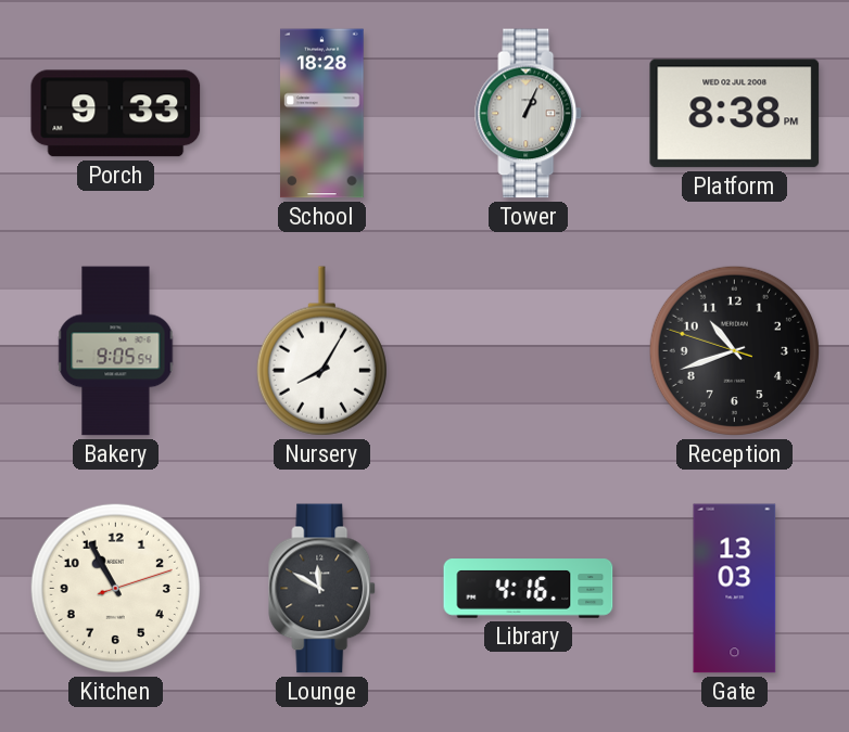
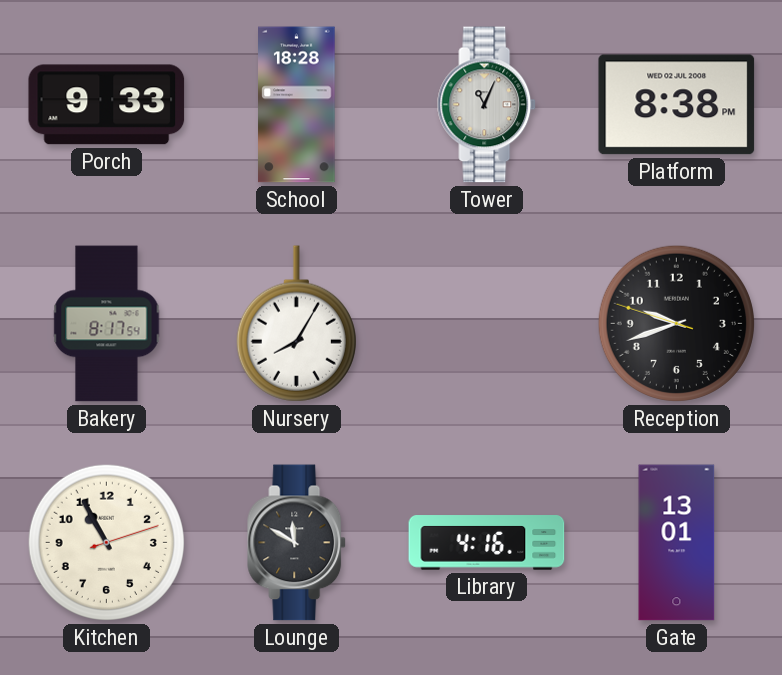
Tower: 1:04 -> 11:04
Bakery: 9:05 -> 8:17
Reception: 10:41 -> 9:41
Gate: 13:03 -> 13:01
